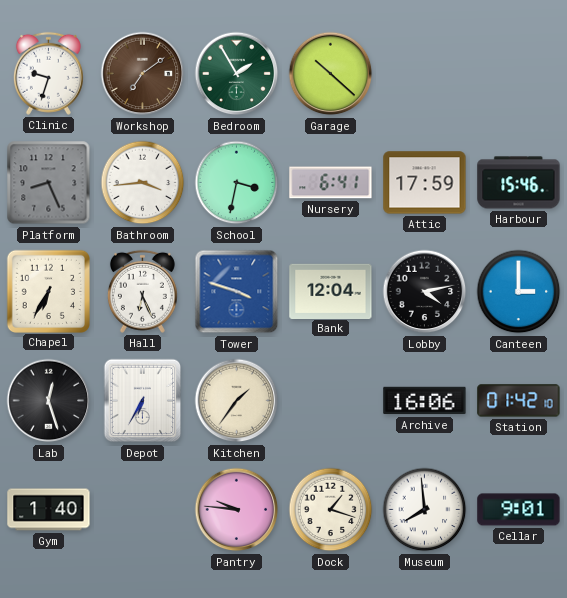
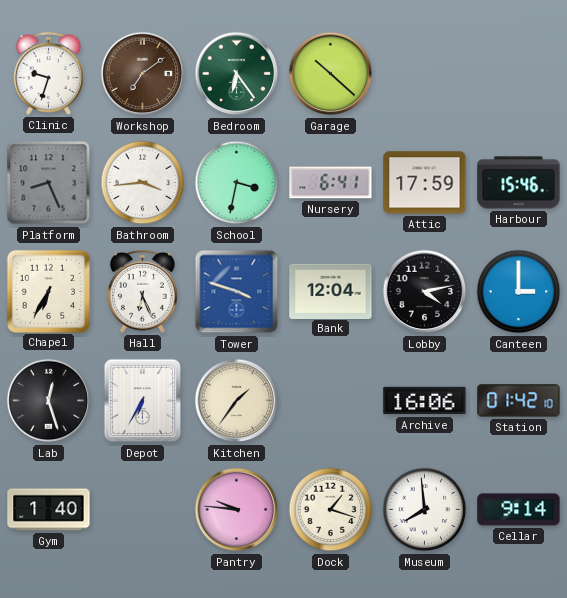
Bedroom: 1:55 -> 6:24
Cellar: 9:01 -> 9:14
